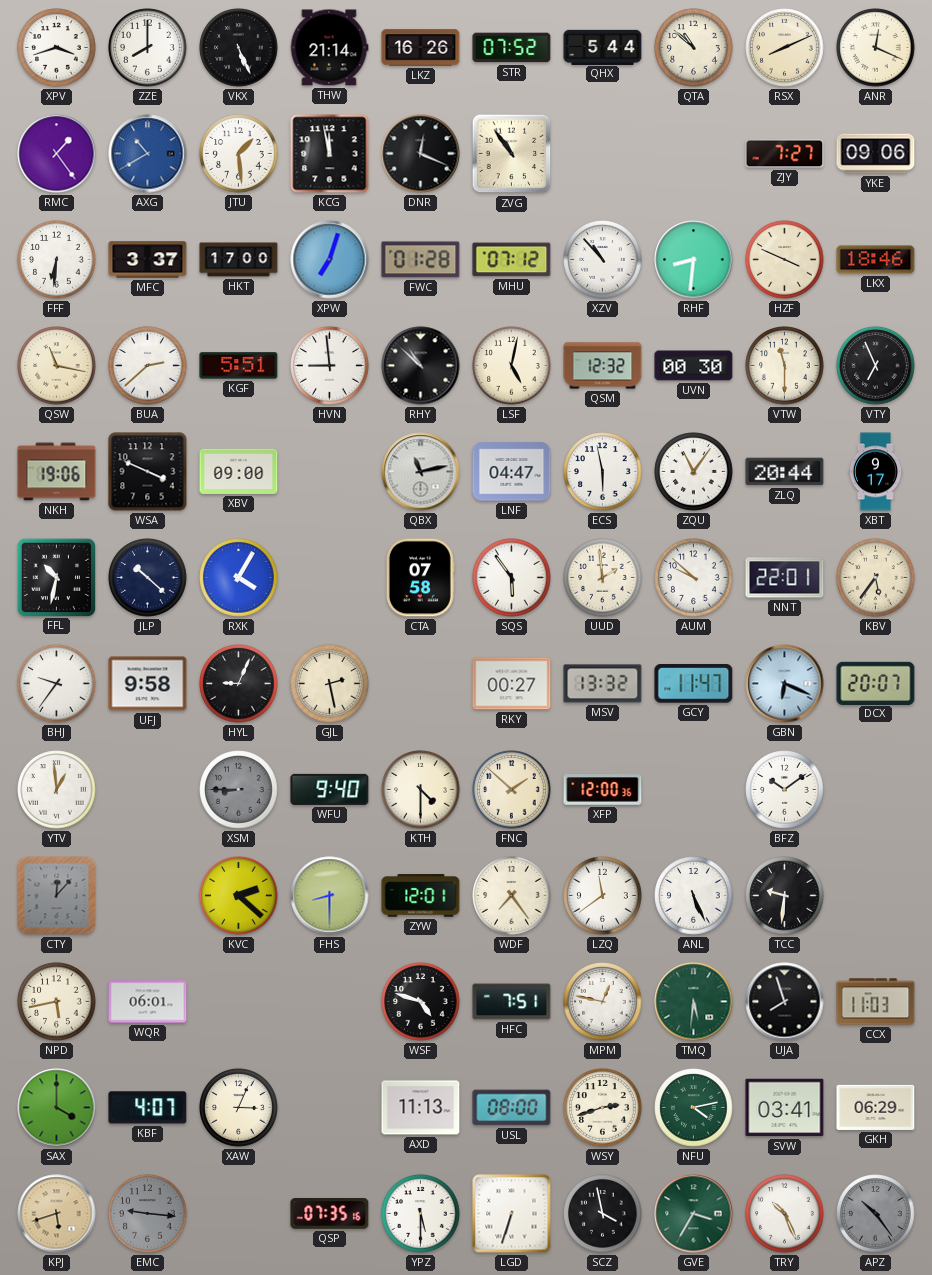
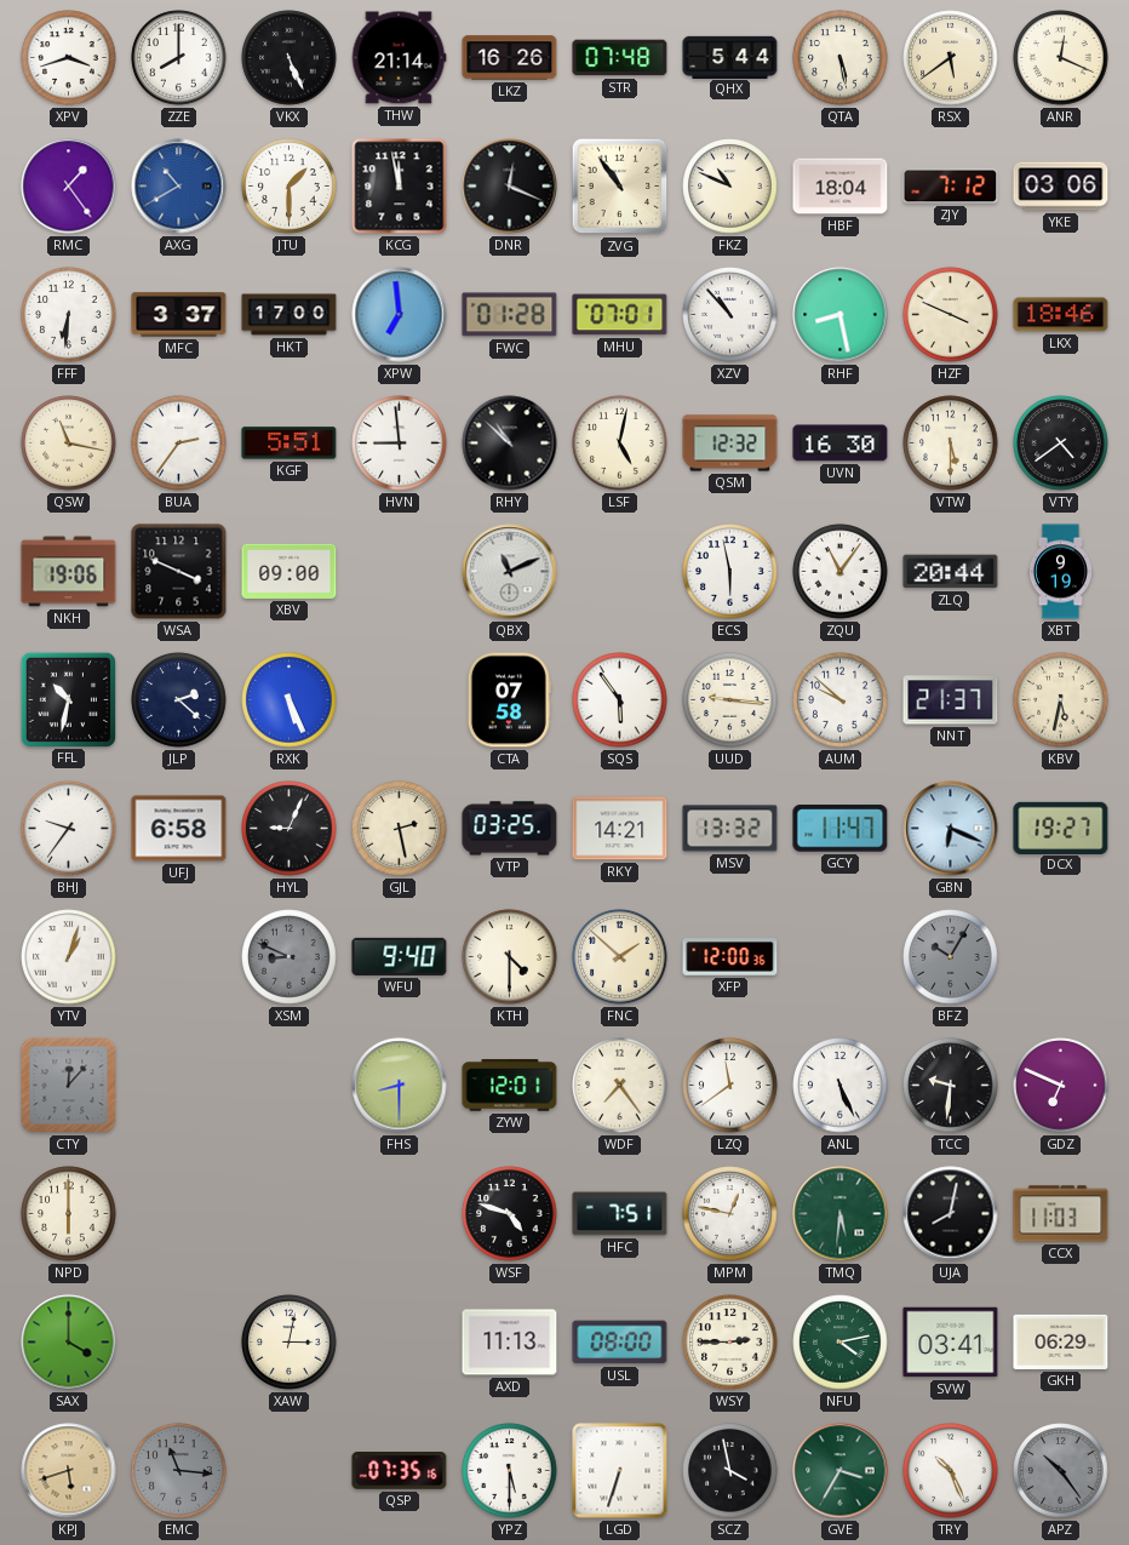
STR: 07:52 -> 07:48
QTA: 10:52 -> 5:28
RSX: 8:11 -> 5:39
JTU: 1:29 -> 1:30
FKZ: none -> 10:49
HBF: none -> 18:04
ZJY: 7:27 -> 7:12
YKE: 09:06 -> 03:06
XPW: 7:03 -> 6:59
MHU: 07:12 -> 07:01
RHF: 8:31 -> 8:28
BUA: 2:38 -> 2:36
UVN: 00:30 -> 16:30
VTW: 11:30 -> 5:30
VTY: 6:56 -> 4:39
QBX: 11:13 -> 11:11
LNF: 04:47 -> none
XBT: 9:17 -> 9:19
JLP: 10:22 -> 2:22
RXK: 4:05 -> 5:26
UUD: 1:59 -> 9:16
NNT: 22:01 -> 21:37
KBV: 5:36 -> 5:32
UFJ: 9:58 -> 6:58
VTP: none -> 03:25
RKY: 00:27 -> 14:21
DCX: 20:07 -> 19:27
YTV: 12:59 -> 1:03
XSM: 8:45 -> 8:49
BFZ: 10:09 -> 10:05
BFZ dial: white -> grey
KVC: 2:22 -> none
GDZ: none -> 6:49
NPD: 5:43 -> 6:00
WQR: 06:01 -> none
UJA: 7:57 -> 8:02
KBF: 4:07 -> none
XAW: 3:04 -> 3:02
WSY: 2:42 -> 2:45
EMC: 9:16 -> 11:16
